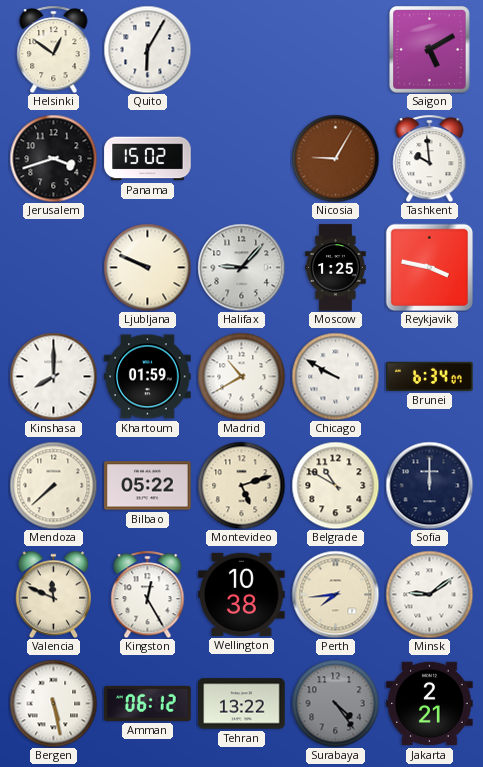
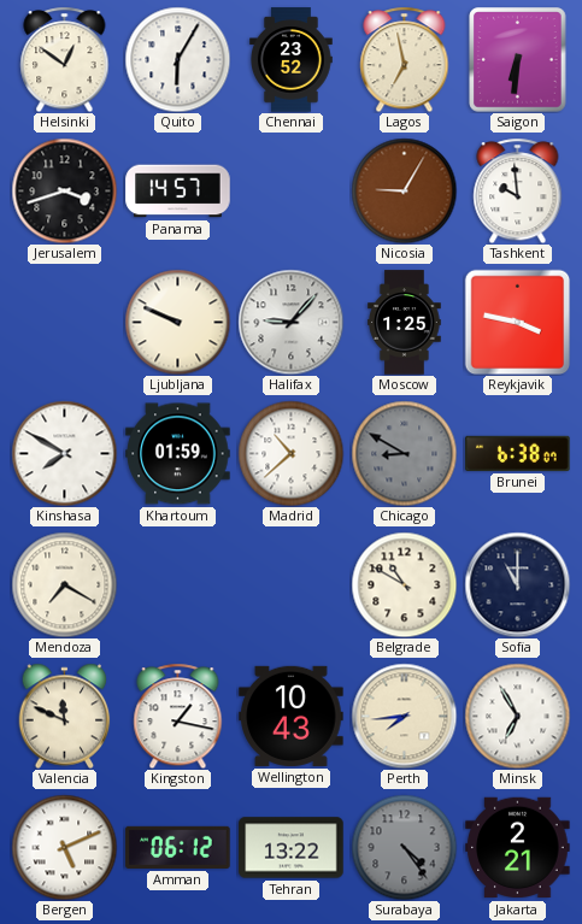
Chennai: none -> 23:52
Lagos: none -> 6:58
Saigon: 5:10 -> 6:31
Panama: 15:02 -> 14:57
Kinshasa: 8:00 -> 7:50
Madrid: 10:40 -> 10:38
Chicago: 9:50 -> 8:50
Chicago dial: white -> grey
Brunei: 6:34 -> 6:38
Mendoza: 7:38 -> 7:20
Bilbao: 05:22 -> none
Montevideo: 5:12 -> none
Sofia: 12:00 -> 11:00
Kingston: 12:25 -> 1:17
Wellington: 10:38 -> 10:43
Minsk: 9:09 -> 6:55
Bergen: 5:28 -> 5:11
